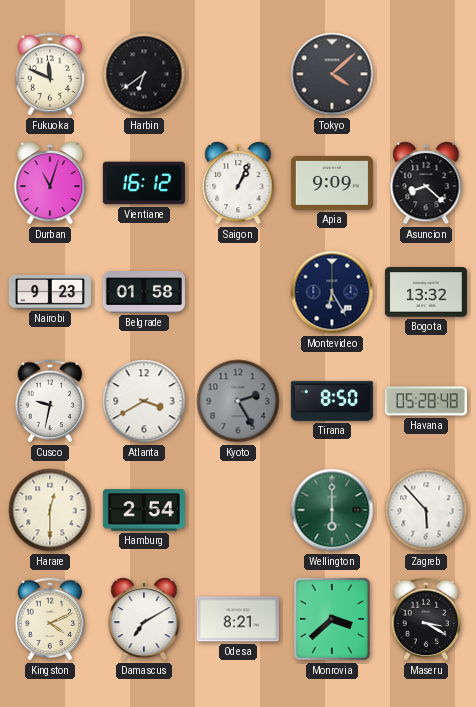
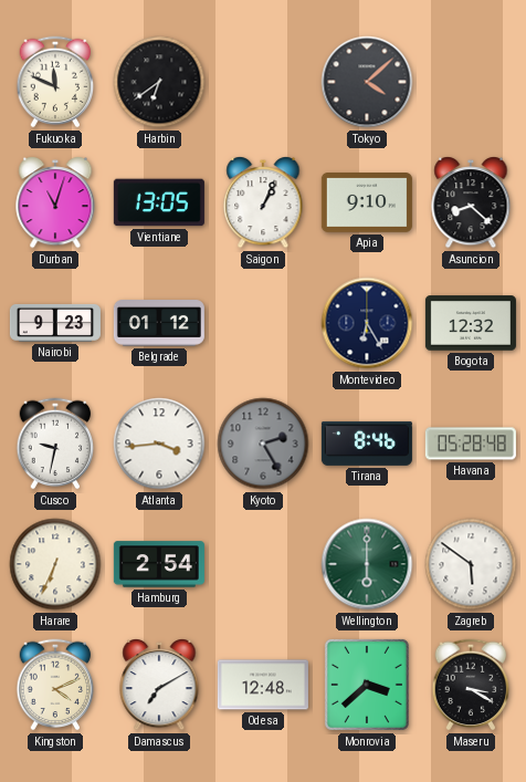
Vientiane: 16:12 -> 13:05
Apia: 9:09 -> 9:10
Belgrade: 01:58 -> 01:12
Bogota: 13:32 -> 12:32
Atlanta: 3:40 -> 3:44
Tirana: 8:50 -> 8:46
Harare: 12:30 -> 6:34
Zagreb: 5:53 -> 5:51
Odesa: 8:21 -> 12:48
